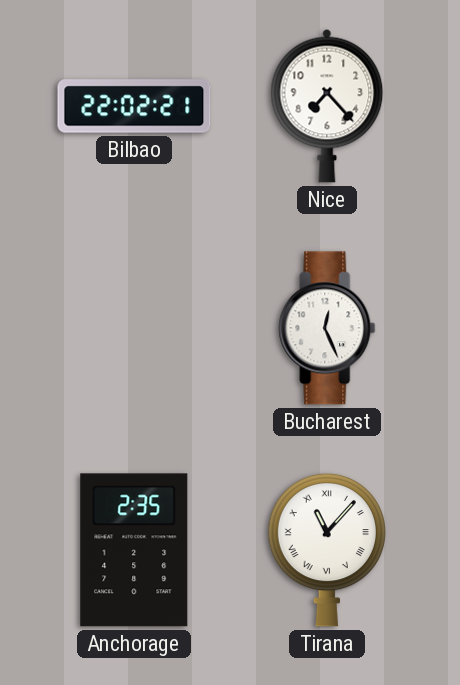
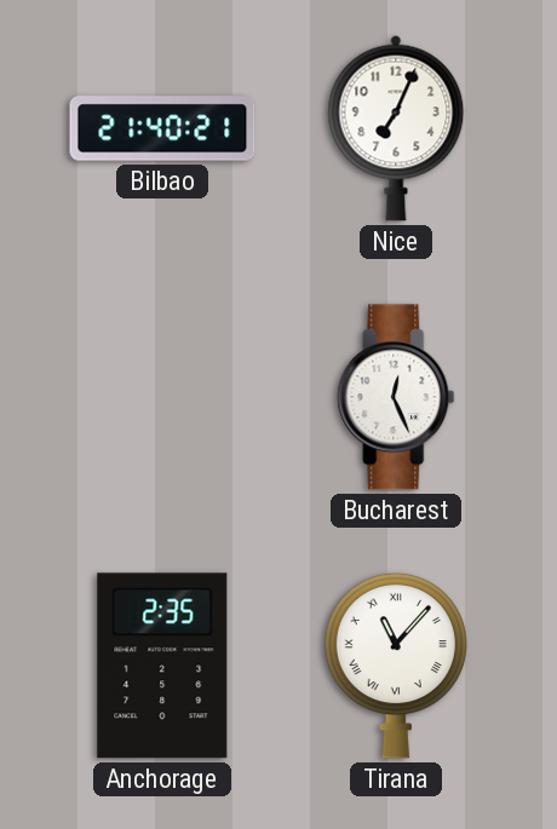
Bilbao: 22:02 -> 21:40
Nice: 7:23 -> 7:04
